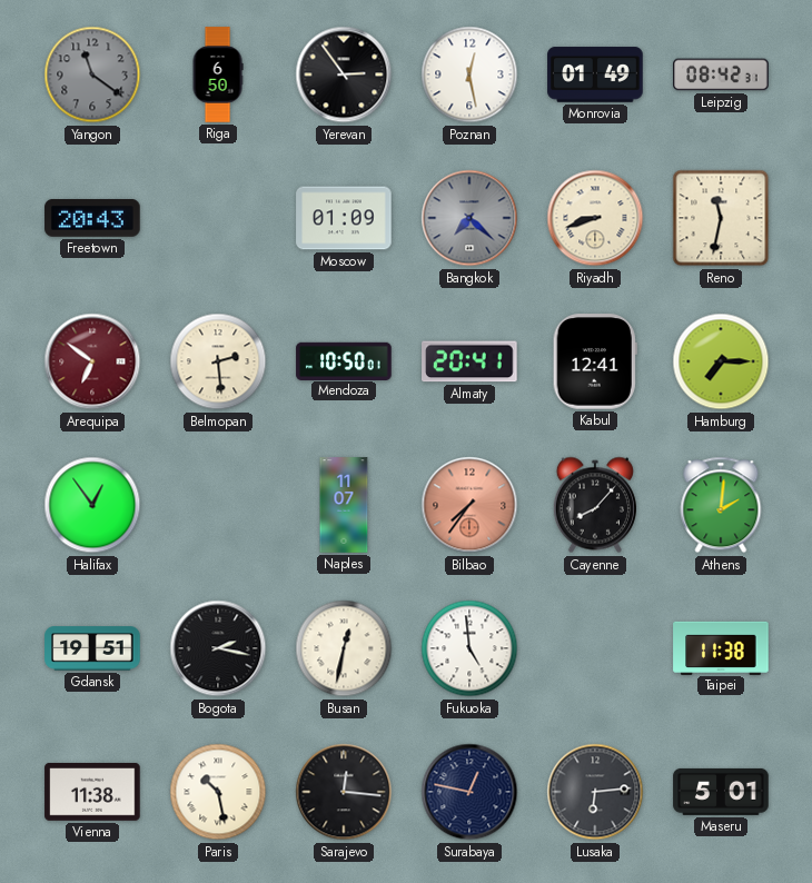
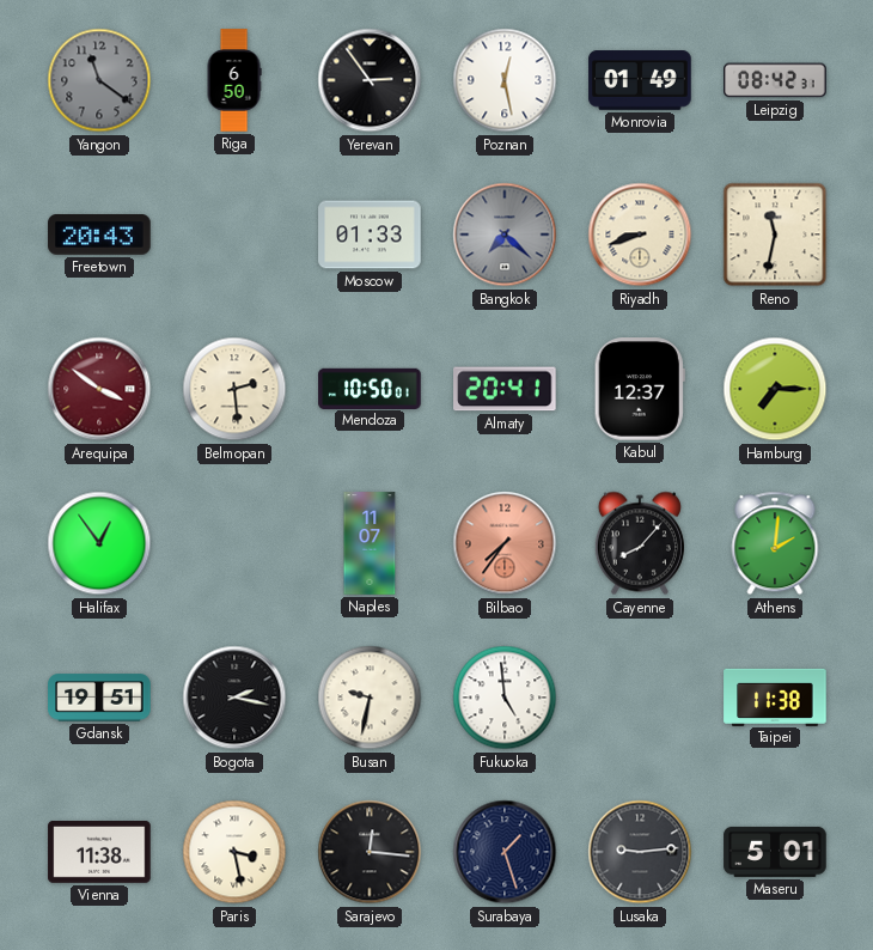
Moscow: 01:09 -> 01:33
Arequipa: 6:51 -> 3:51
Kabul: 12:41 -> 12:37
Busan: 12:32 -> 9:32
Paris: 10:28 -> 3:28
Surabaya: 12:47 -> 1:27
Lusaka: 6:14 -> 9:14
